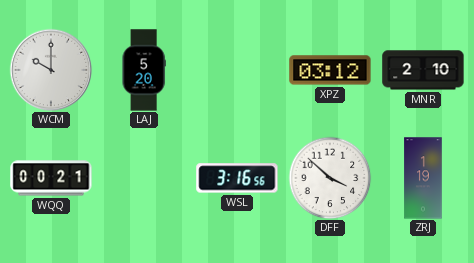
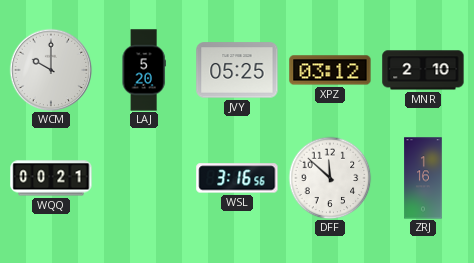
JVY: none -> 05:25
DFF: 3:52 -> 11:52
ZRJ: 1:19 -> 1:16
